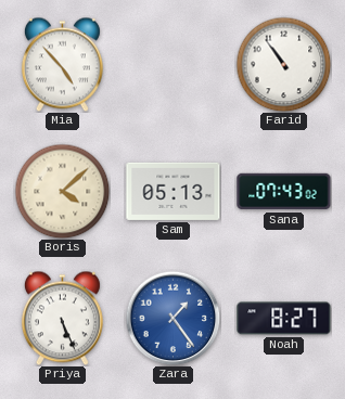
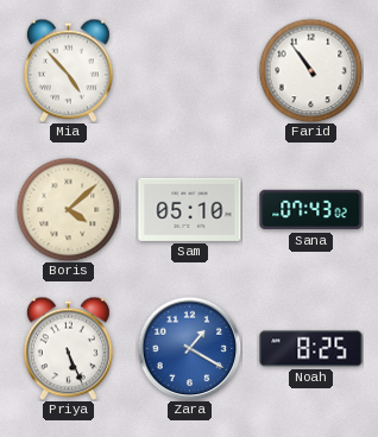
Sam: 05:13 -> 05:10
Zara: 1:24 -> 1:20
Noah: 8:27 -> 8:25
